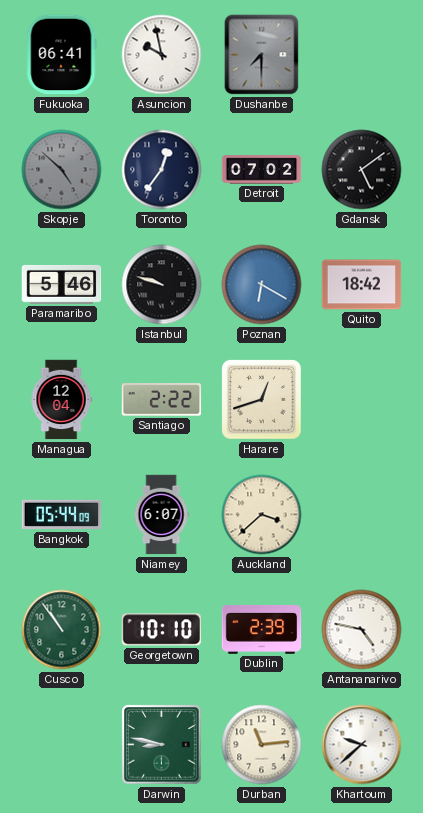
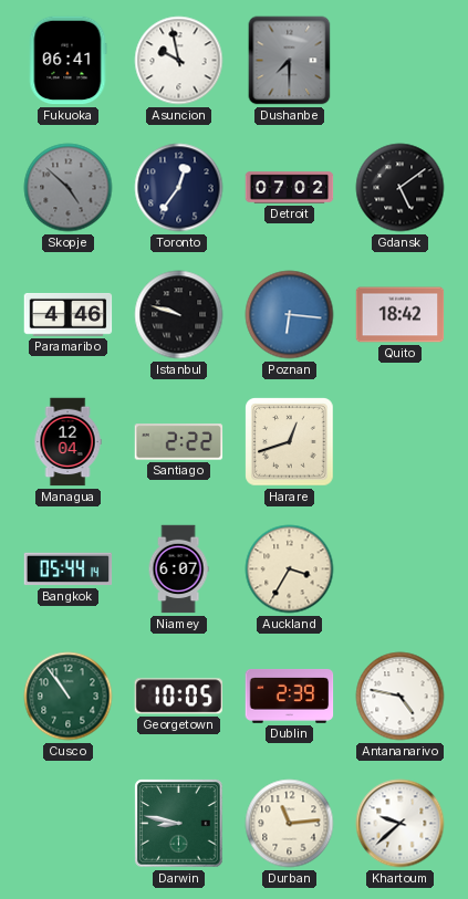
Paramaribo: 5:46 -> 4:46
Poznan: 6:20 -> 6:16
Bangkok: 05:44:09 -> 05:44:14
Auckland: 3:38 -> 3:35
Georgetown: 10:10 -> 10:05
